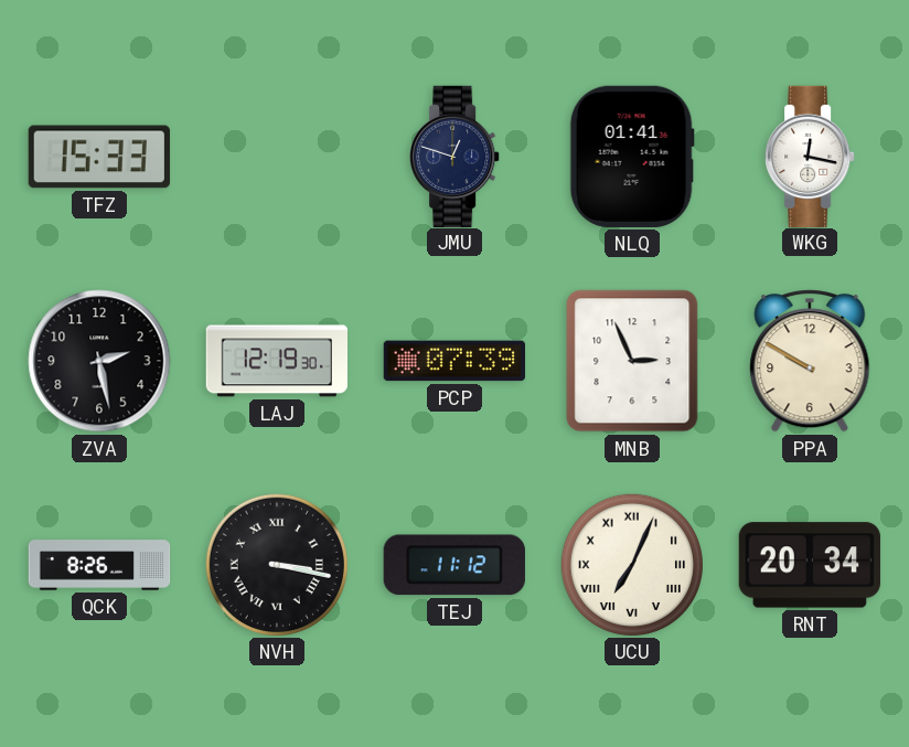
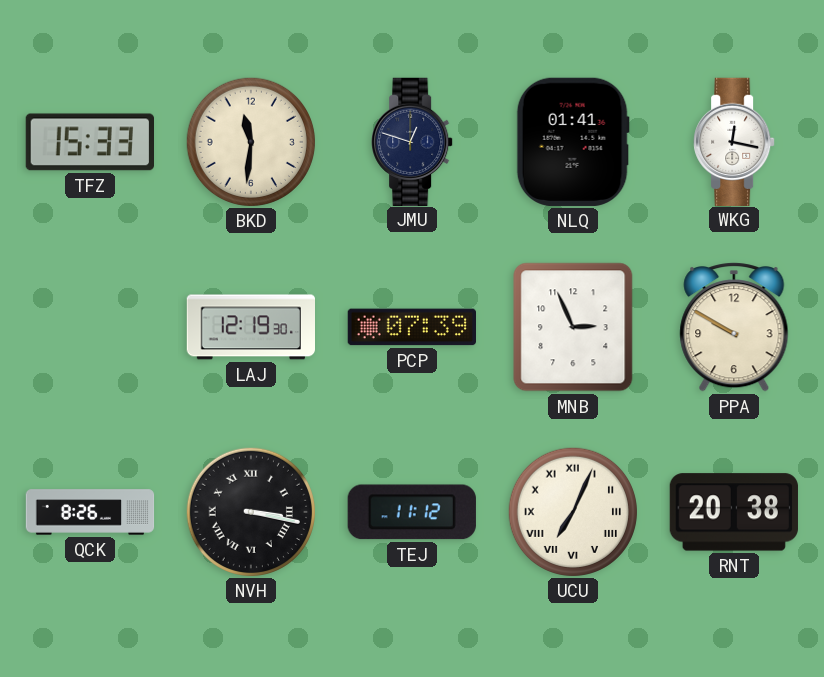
BKD: none -> 11:31
ZVA: 2:28 -> none
RNT: 20:34 -> 20:38
